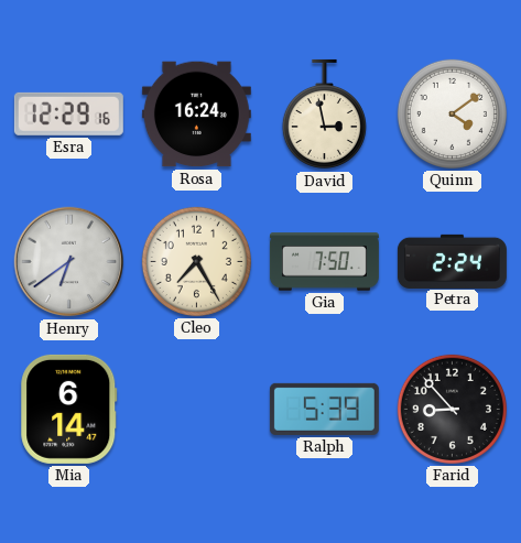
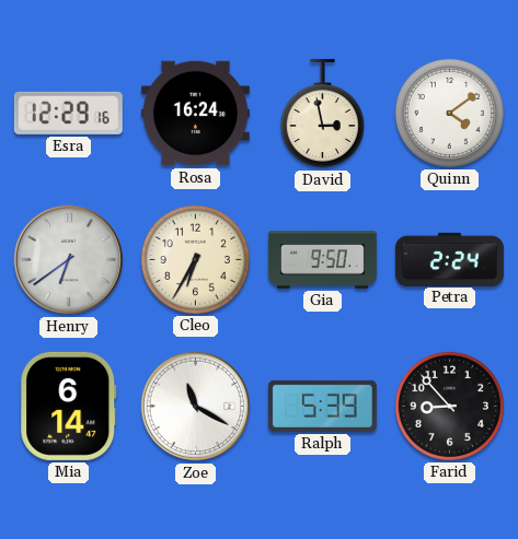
Cleo: 7:25 -> 6:35
Gia: 7:50 -> 9:50
Zoe: none -> 11:20
